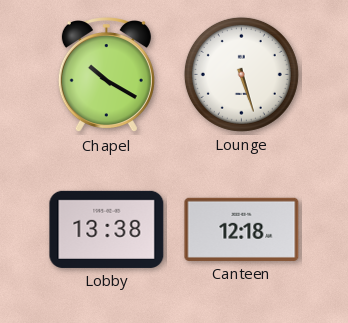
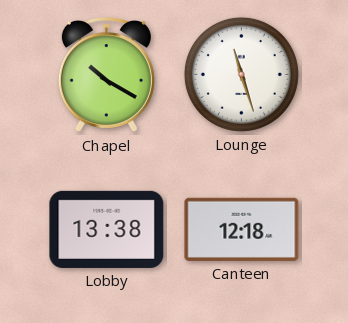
Lounge: 5:27 -> 11:27
